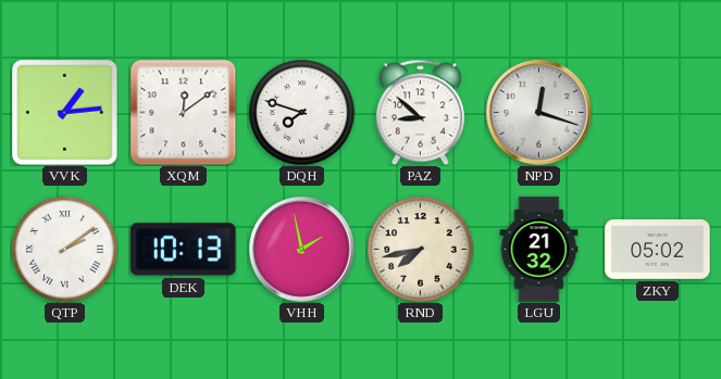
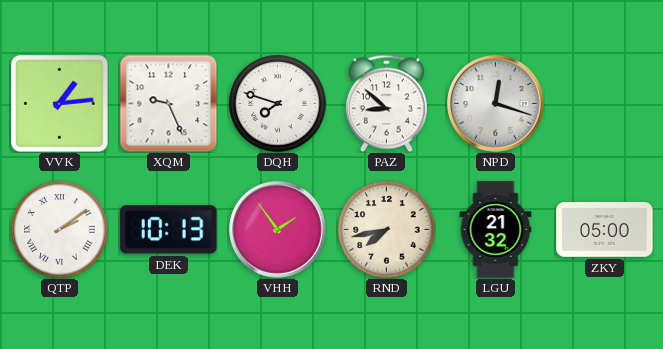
XQM: 12:09 -> 9:26
VHH: 1:58 -> 1:54
ZKY: 05:02 -> 05:00
